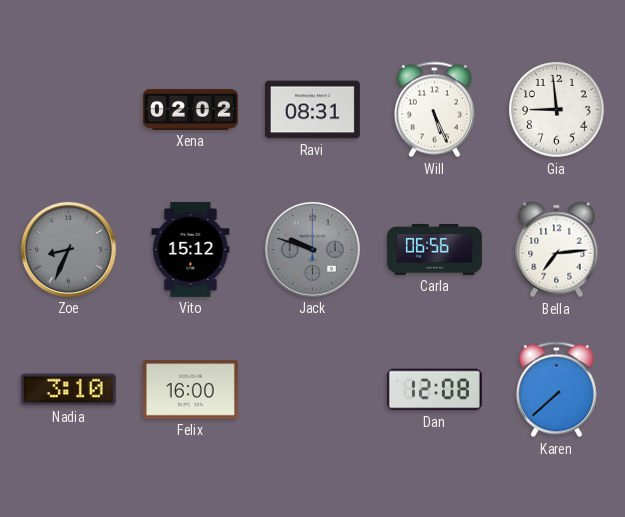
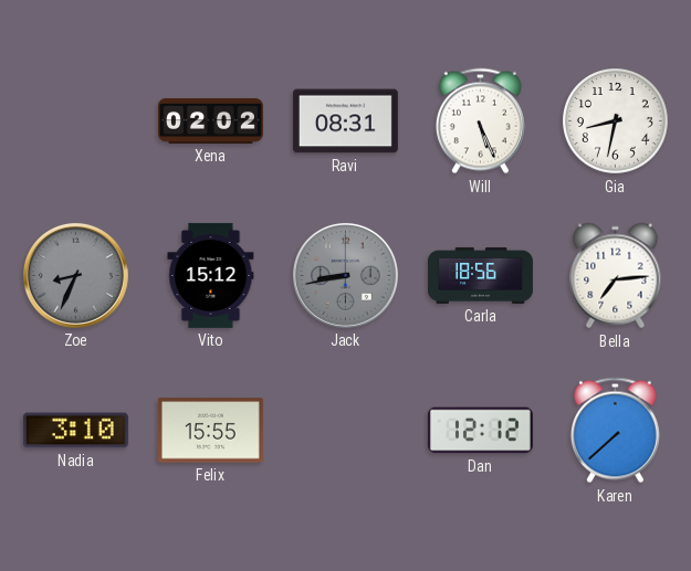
Gia: 8:59 -> 8:32
Jack: 9:48 -> 8:43
Carla: 06:56 -> 18:56
Felix: 16:00 -> 15:55
Dan: 12:08 -> 12:12
